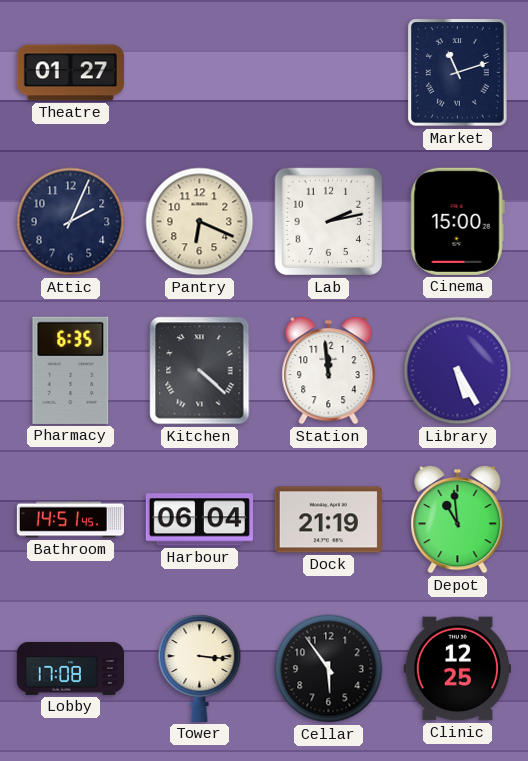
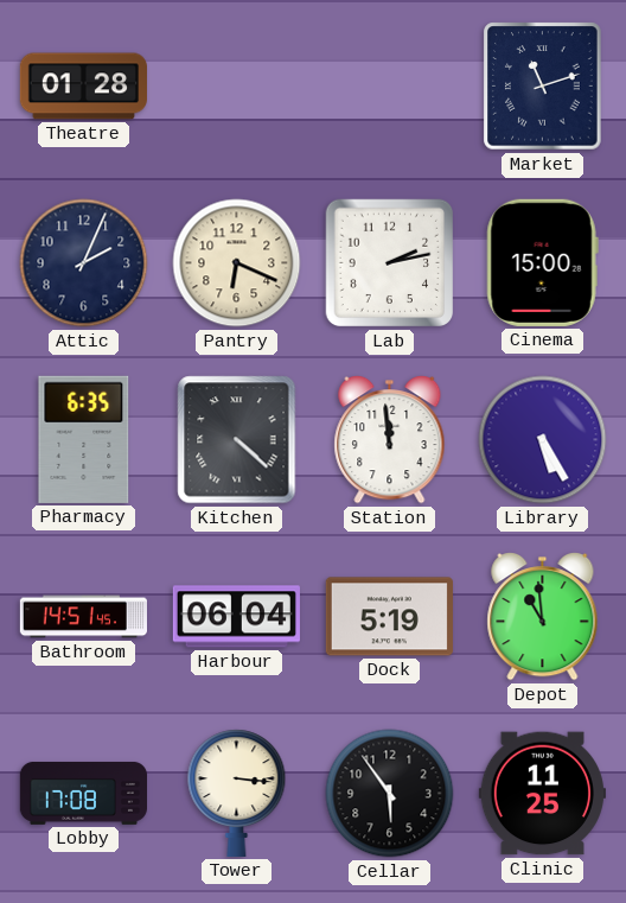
Theatre: 01:27 -> 01:28
Dock: 21:19 -> 5:19
Clinic: 12:25 -> 11:25
